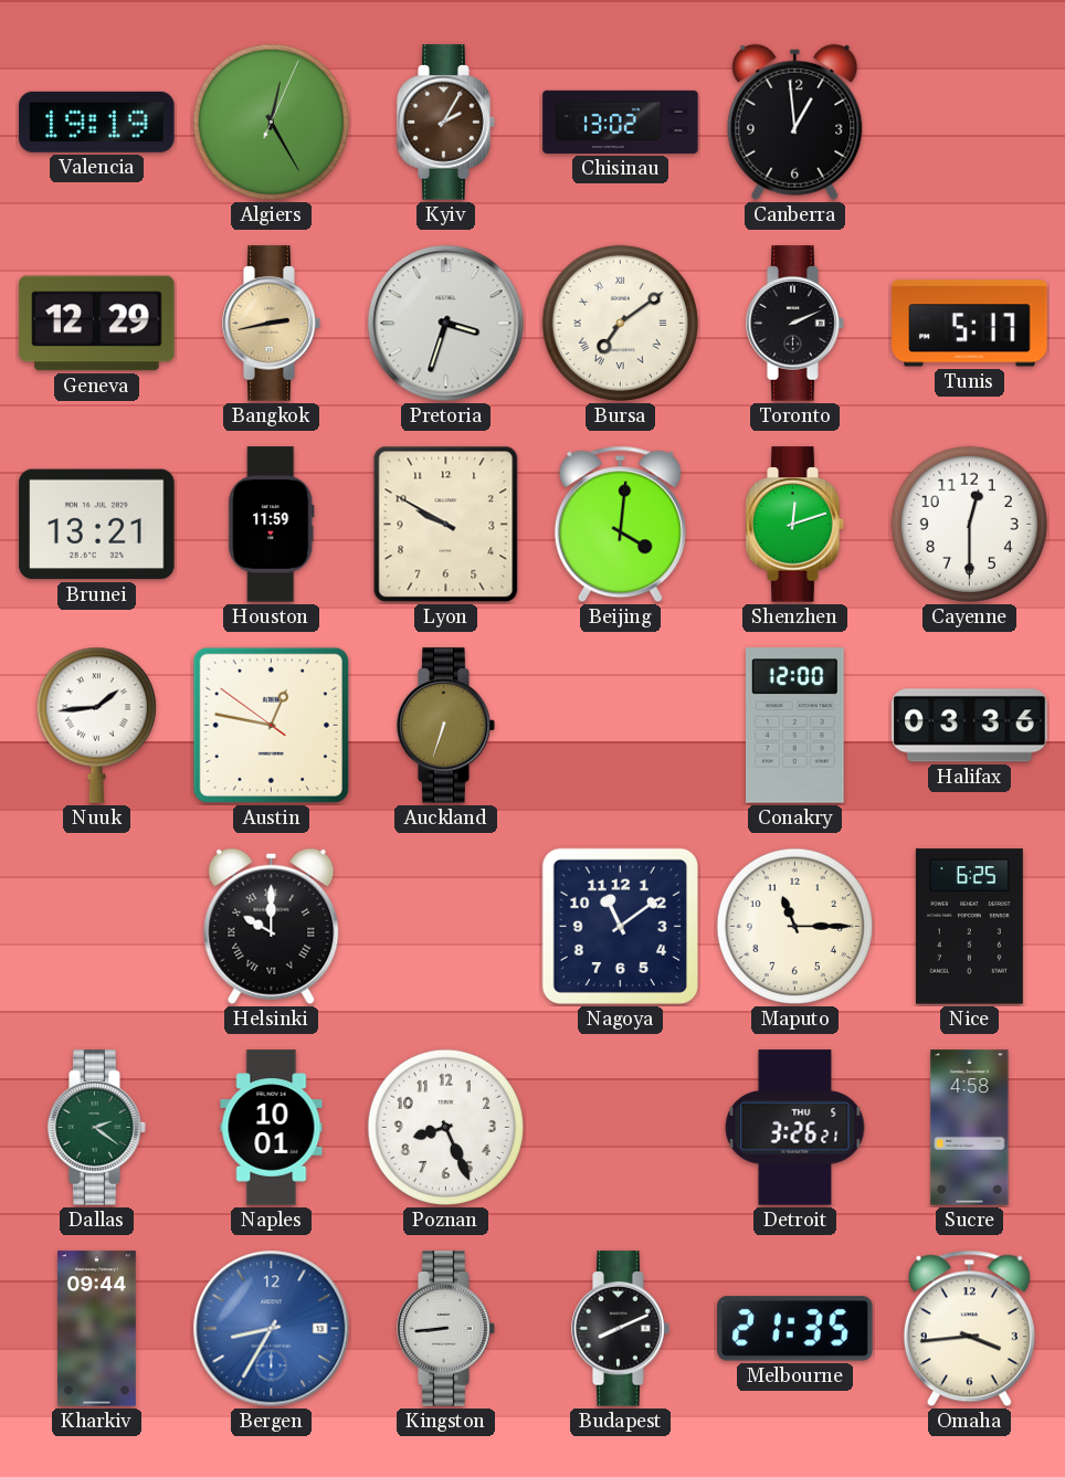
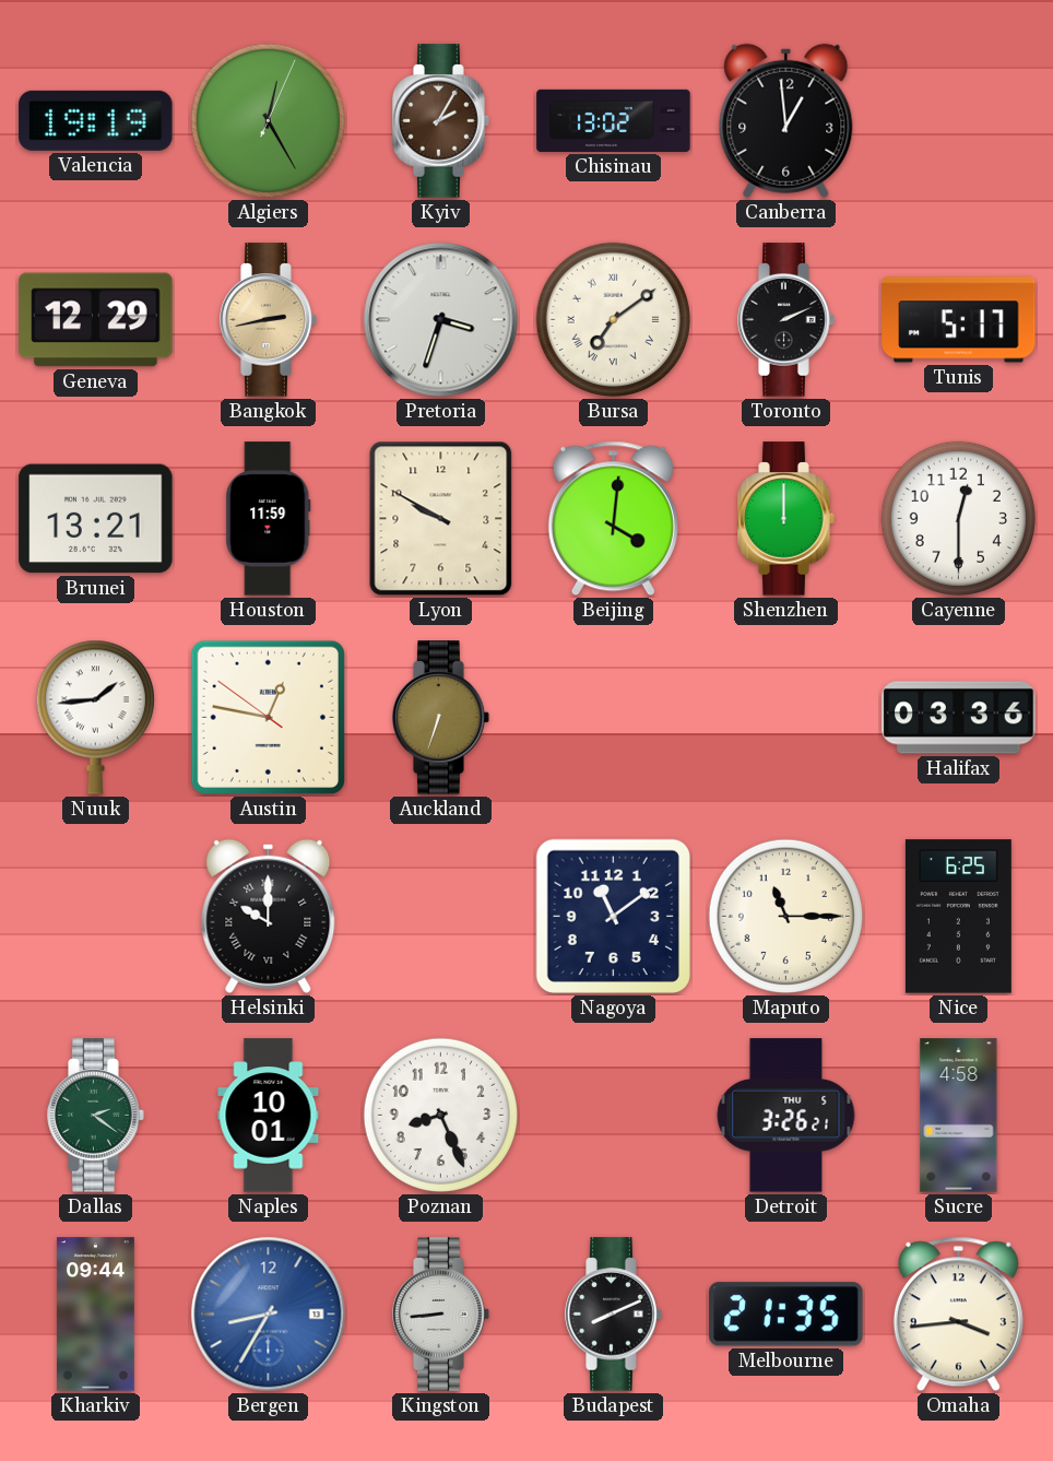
Shenzhen: 12:12 -> 12:00
Conakry: 12:00 -> none
